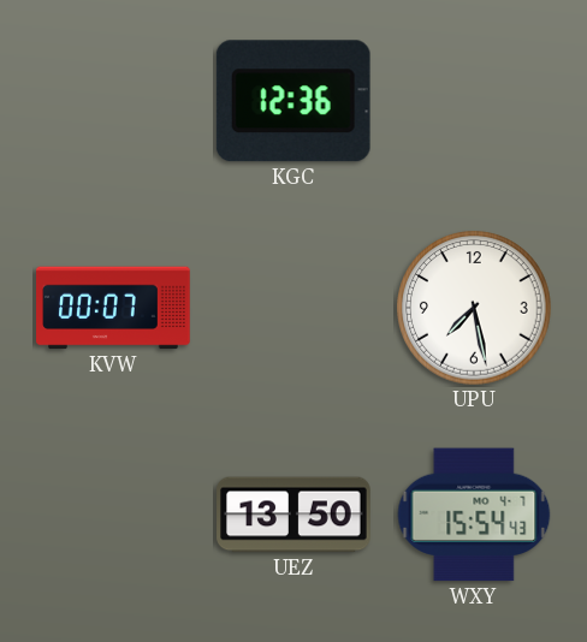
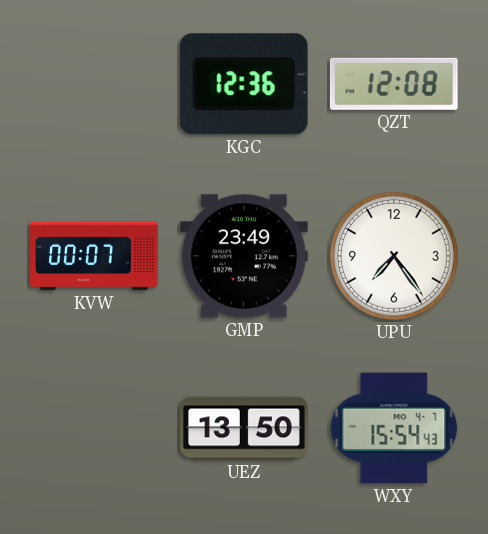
QZT: none -> 12:08
GMP: none -> 23:49
UPU: 7:28 -> 7:24
